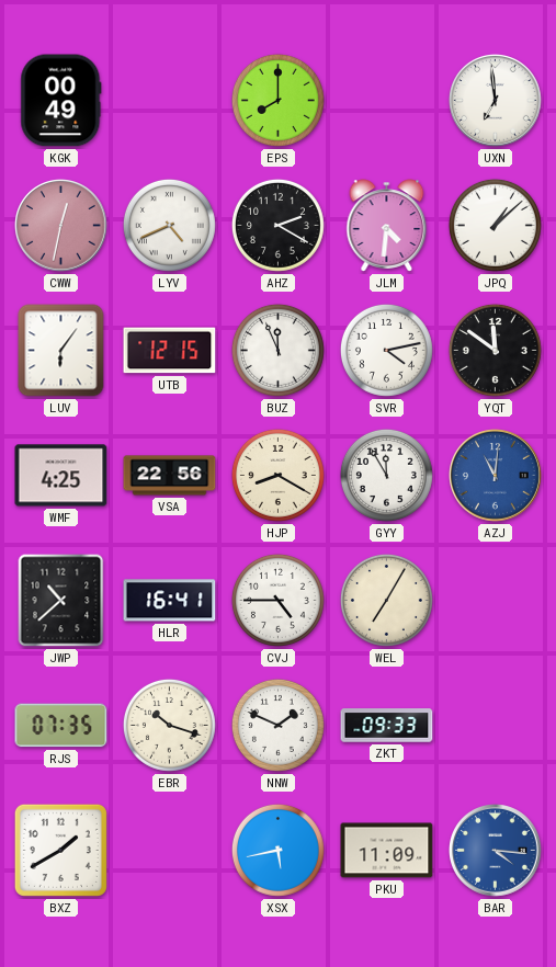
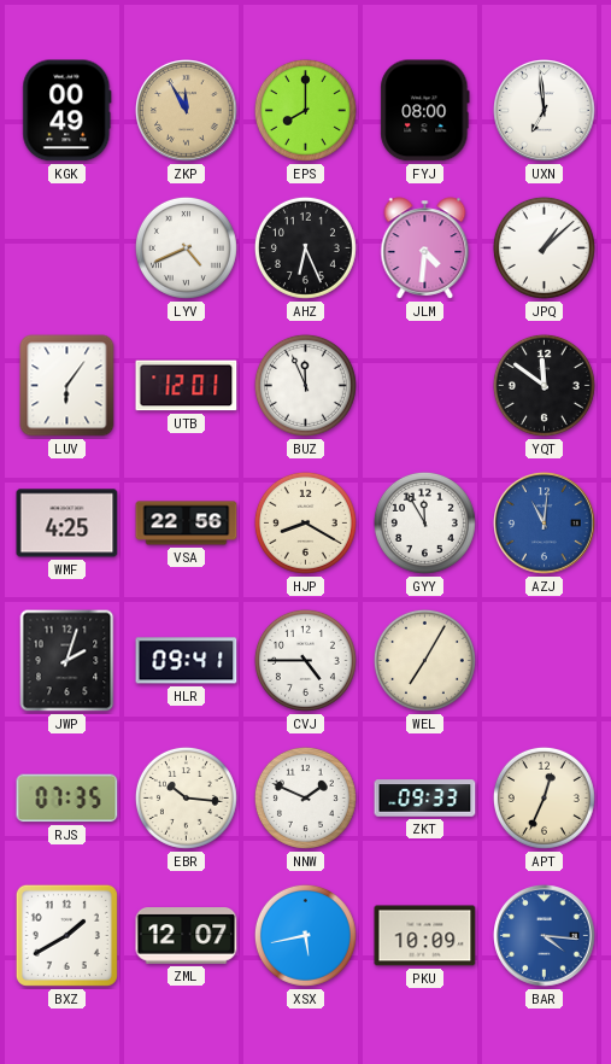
ZKP: none -> 11:55
FYJ: none -> 08:00
CWW: 12:32 -> none
AHZ: 2:20 -> 6:26
UTB: 12:15 -> 12:01
SVR: 4:13 -> none
JWP: 10:38 -> 2:03
HLR: 16:41 -> 09:41
EBR: 10:18 -> 10:16
APT: none -> 12:34
ZML: none -> 12:07
PKU: 11:09 -> 10:09
